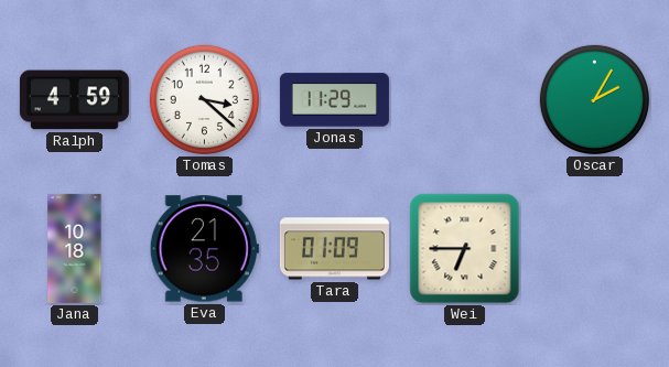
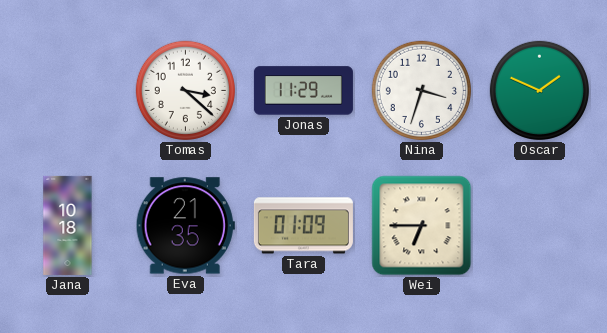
Ralph: 4:59 -> none
Nina: none -> 3:33
Oscar: 2:05 -> 1:49
